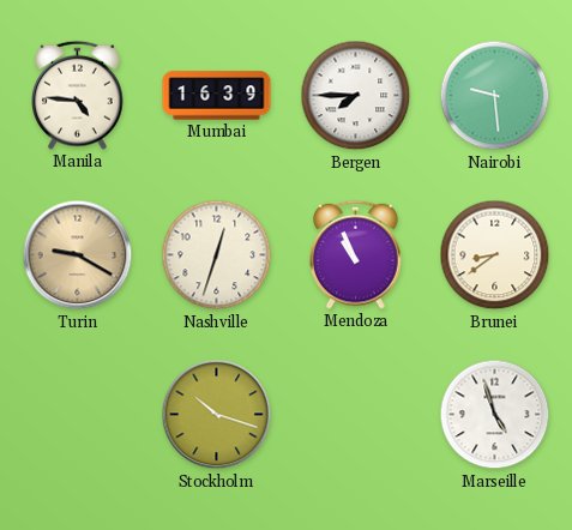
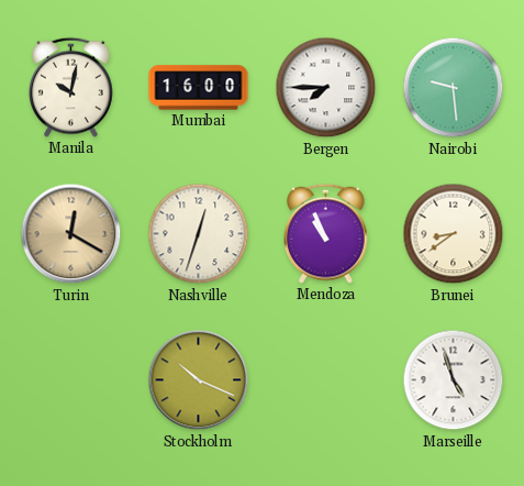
Manila: 4:46 -> 10:02
Mumbai: 16:39 -> 16:00
Turin: 9:20 -> 12:20
Stockholm: 10:18 -> 10:19
